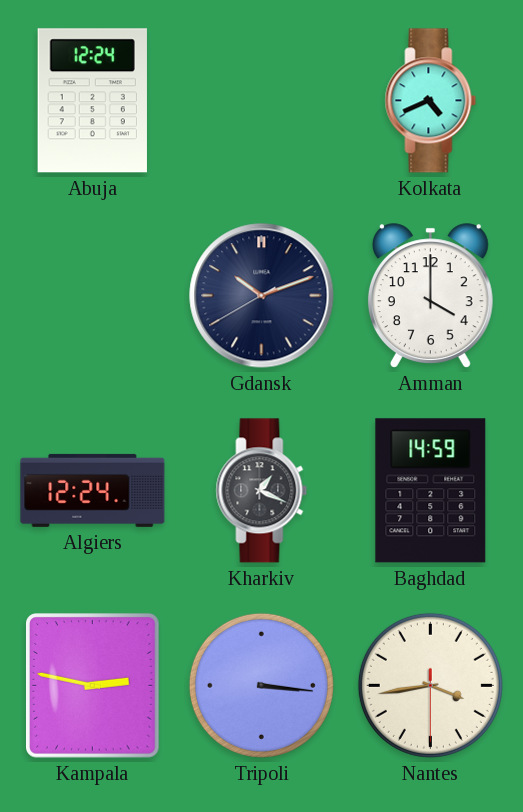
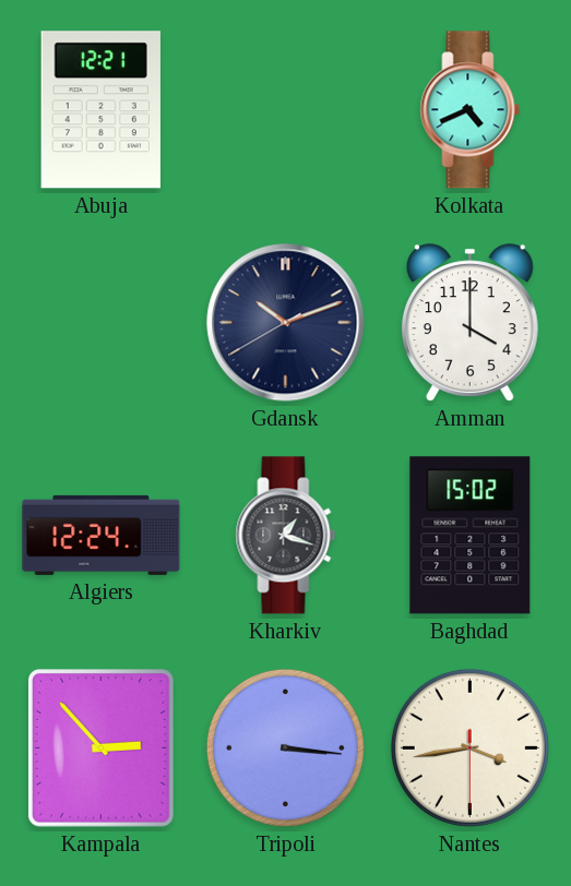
Abuja: 12:24 -> 12:21
Kharkiv: 1:19 -> 1:18
Baghdad: 14:59 -> 15:02
Kampala: 2:47 -> 2:53
